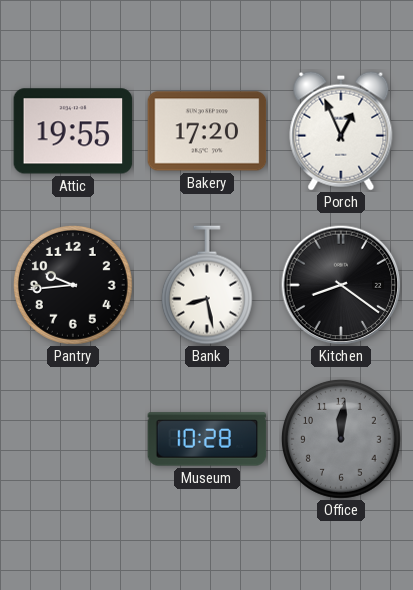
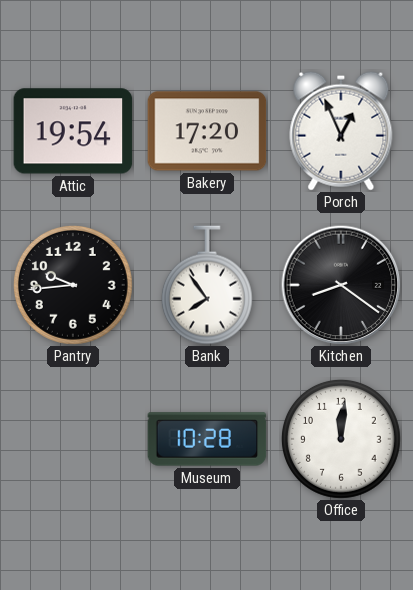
Attic: 19:55 -> 19:54
Bank: 8:28 -> 7:54
Office dial: grey -> white
